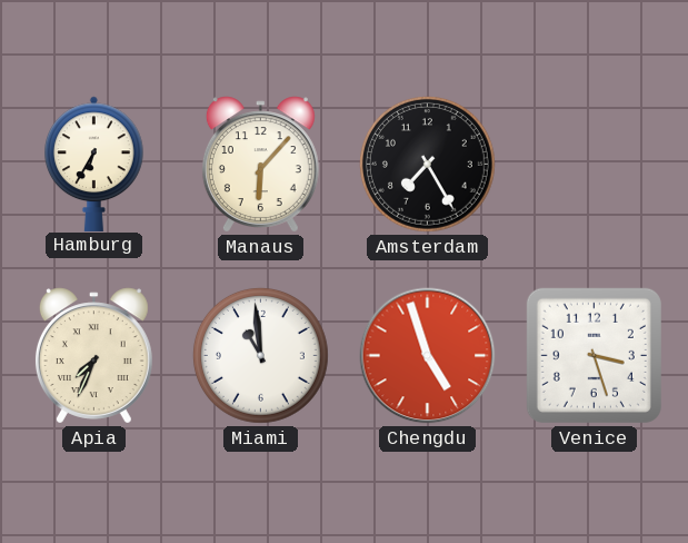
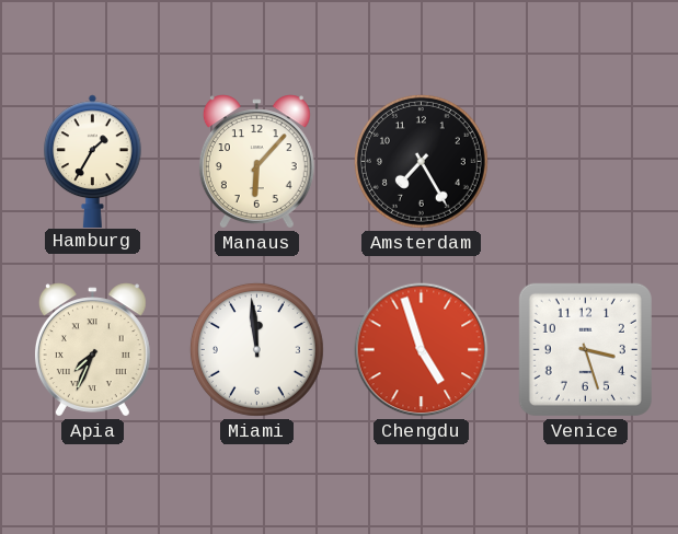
Hamburg: 6:35 -> 1:35
Miami: 10:59 -> 11:59
